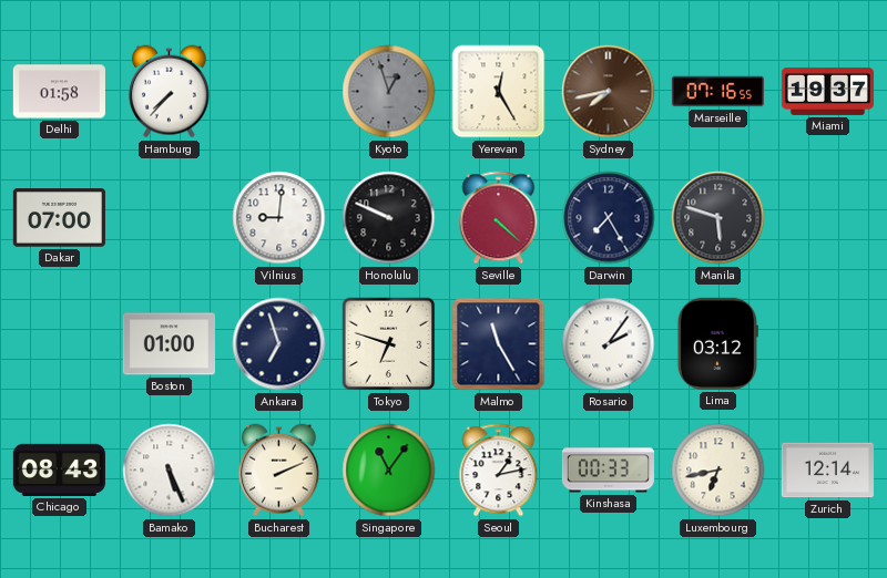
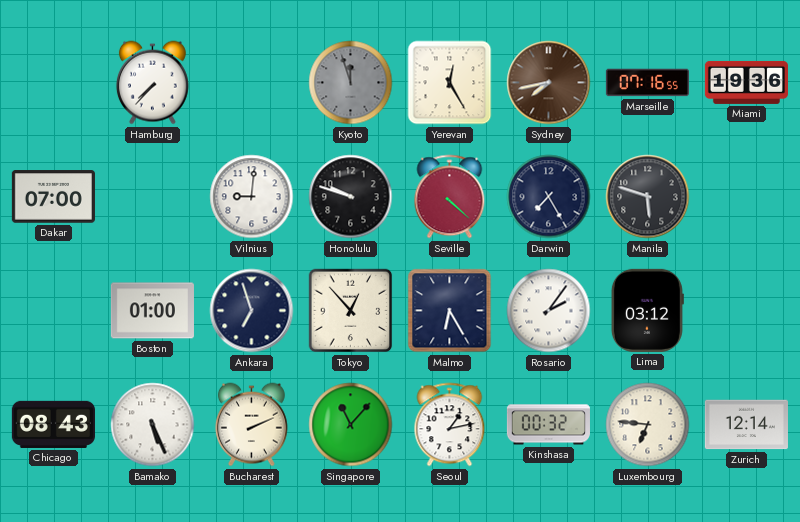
Delhi: 01:58 -> none
Kyoto: 12:57 -> 11:57
Miami: 19:37 -> 19:36
Honolulu: 9:49 -> 9:48
Tokyo: 6:48 -> 12:53
Malmo: 11:25 -> 6:25
Singapore: 11:06 -> 11:07
Kinshasa: 00:33 -> 00:32
Luxembourg: 6:43 -> 6:46
